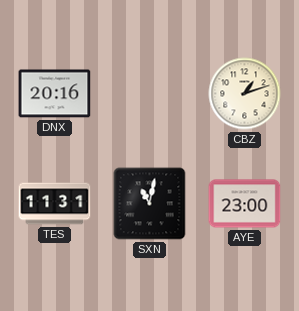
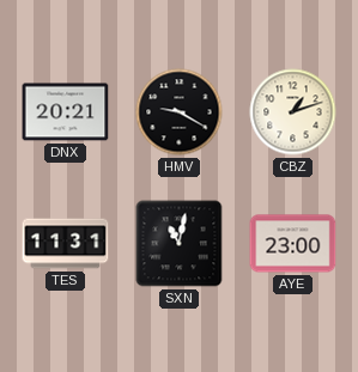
DNX: 20:16 -> 20:21
HMV: none -> 9:20
